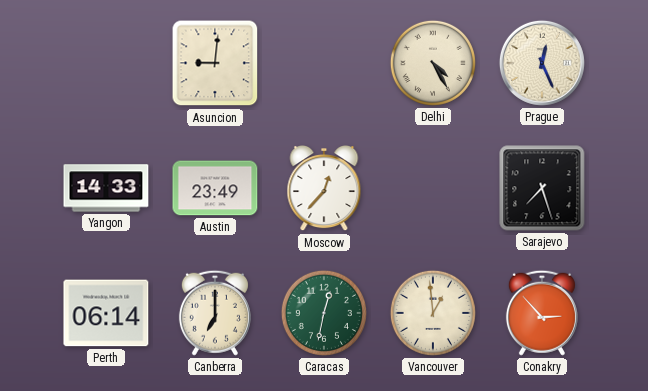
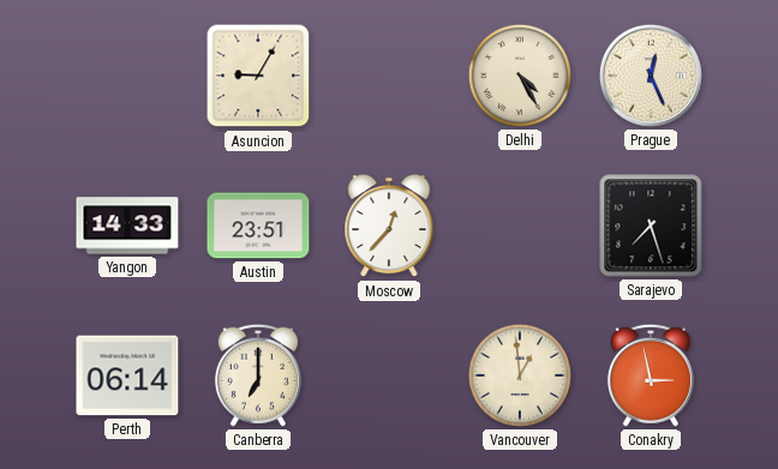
Asuncion: 9:01 -> 9:05
Austin: 23:49 -> 23:51
Caracas: 12:32 -> none
Conakry: 2:53 -> 2:58
